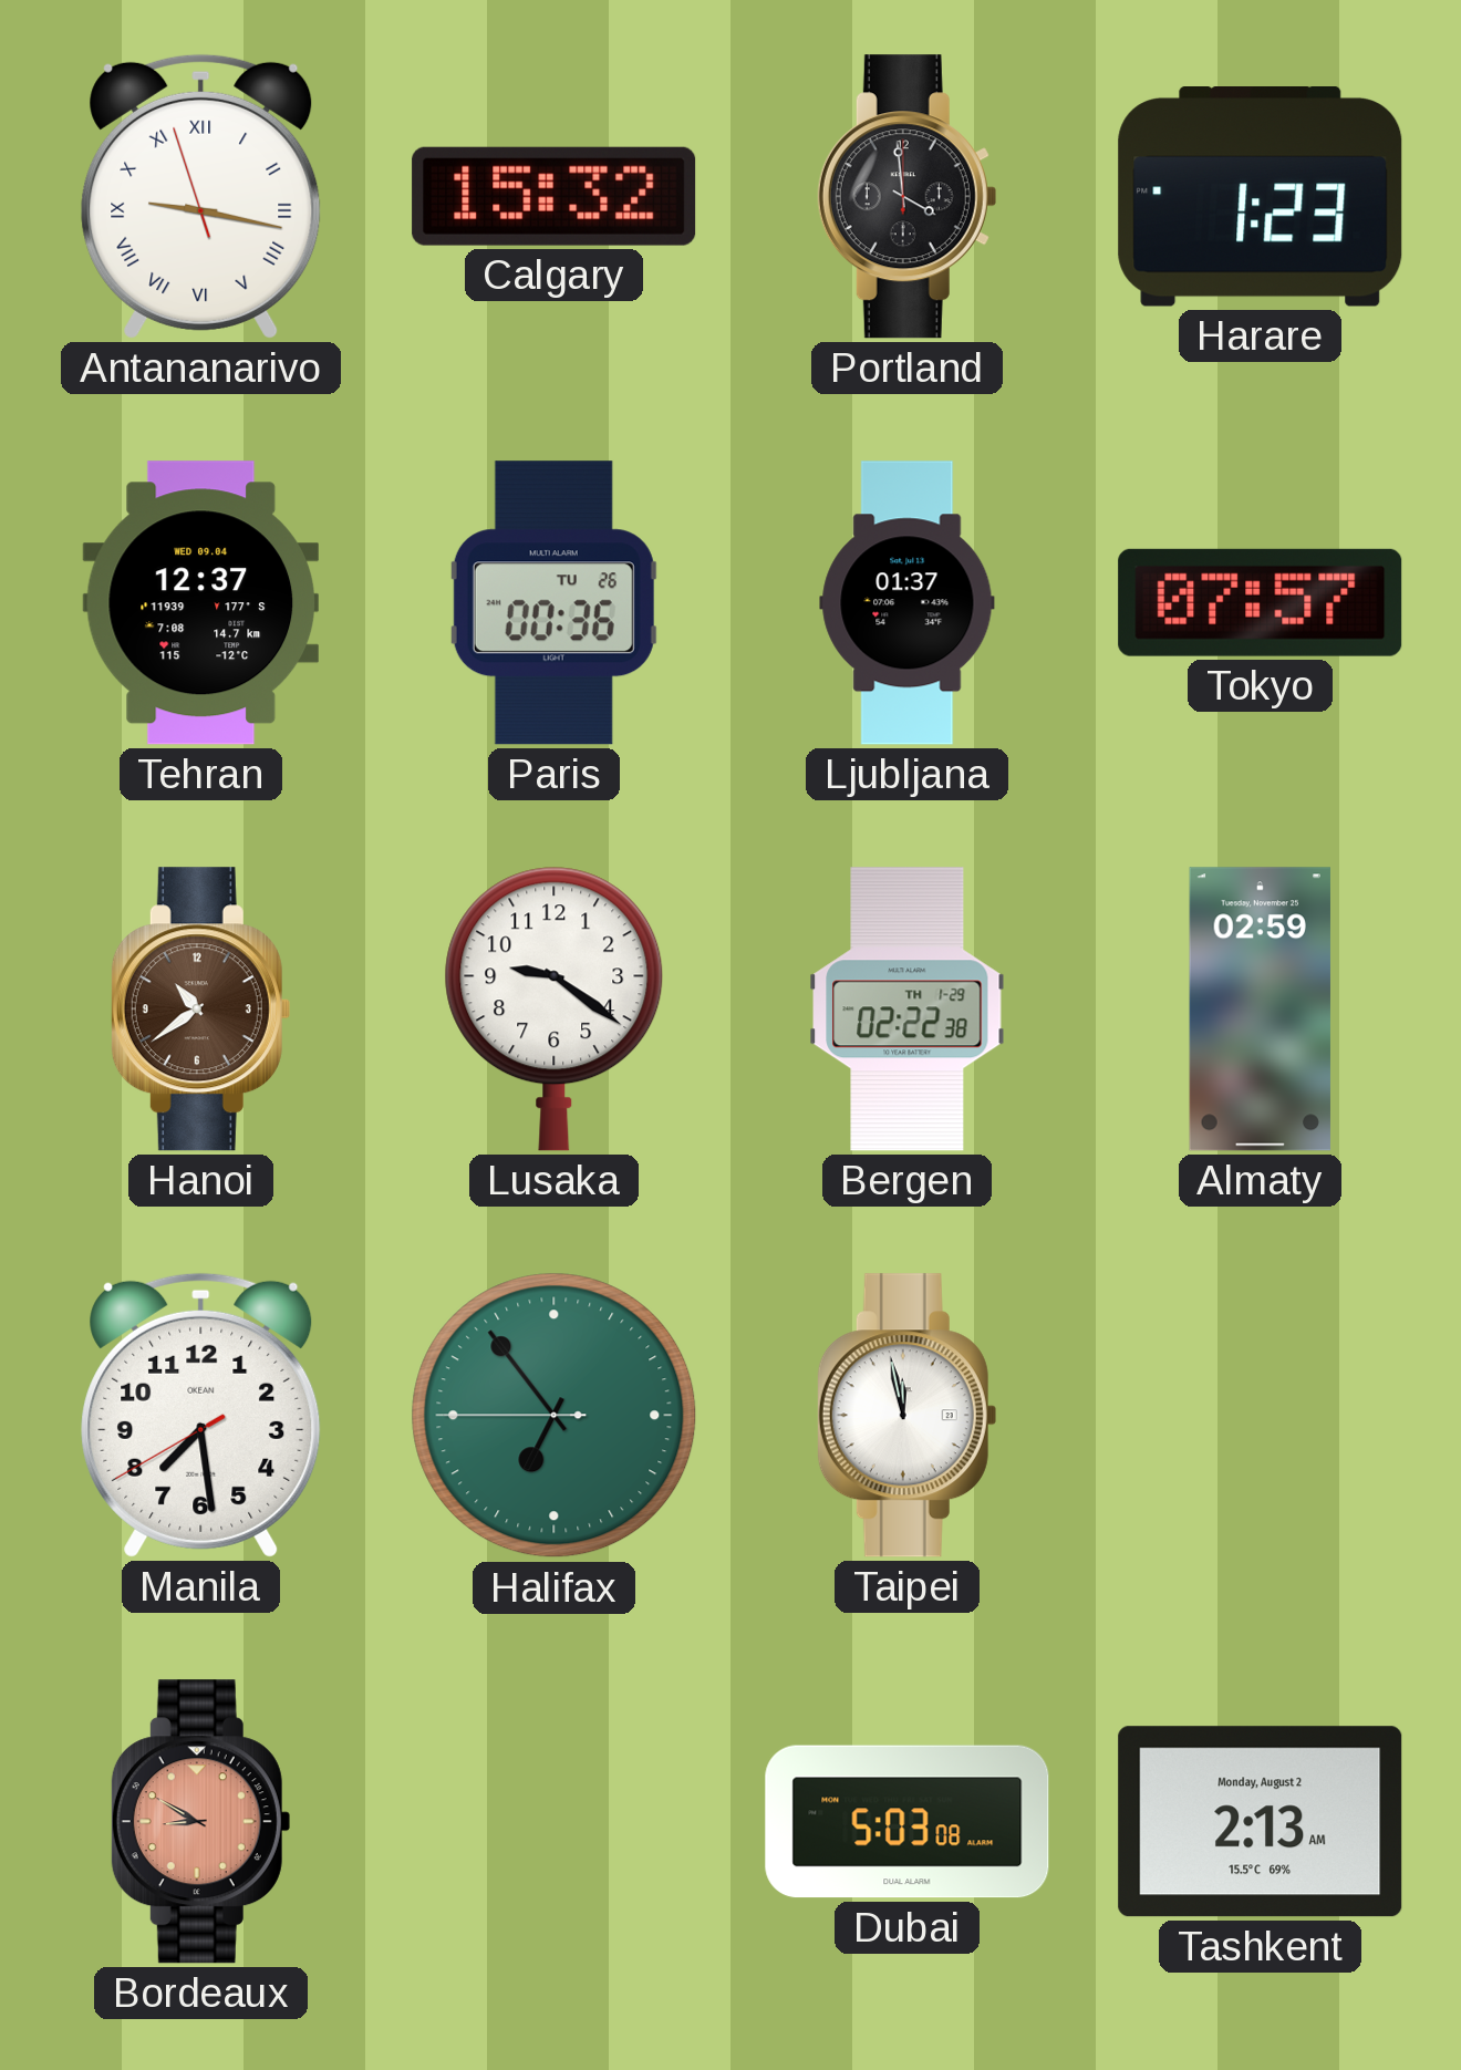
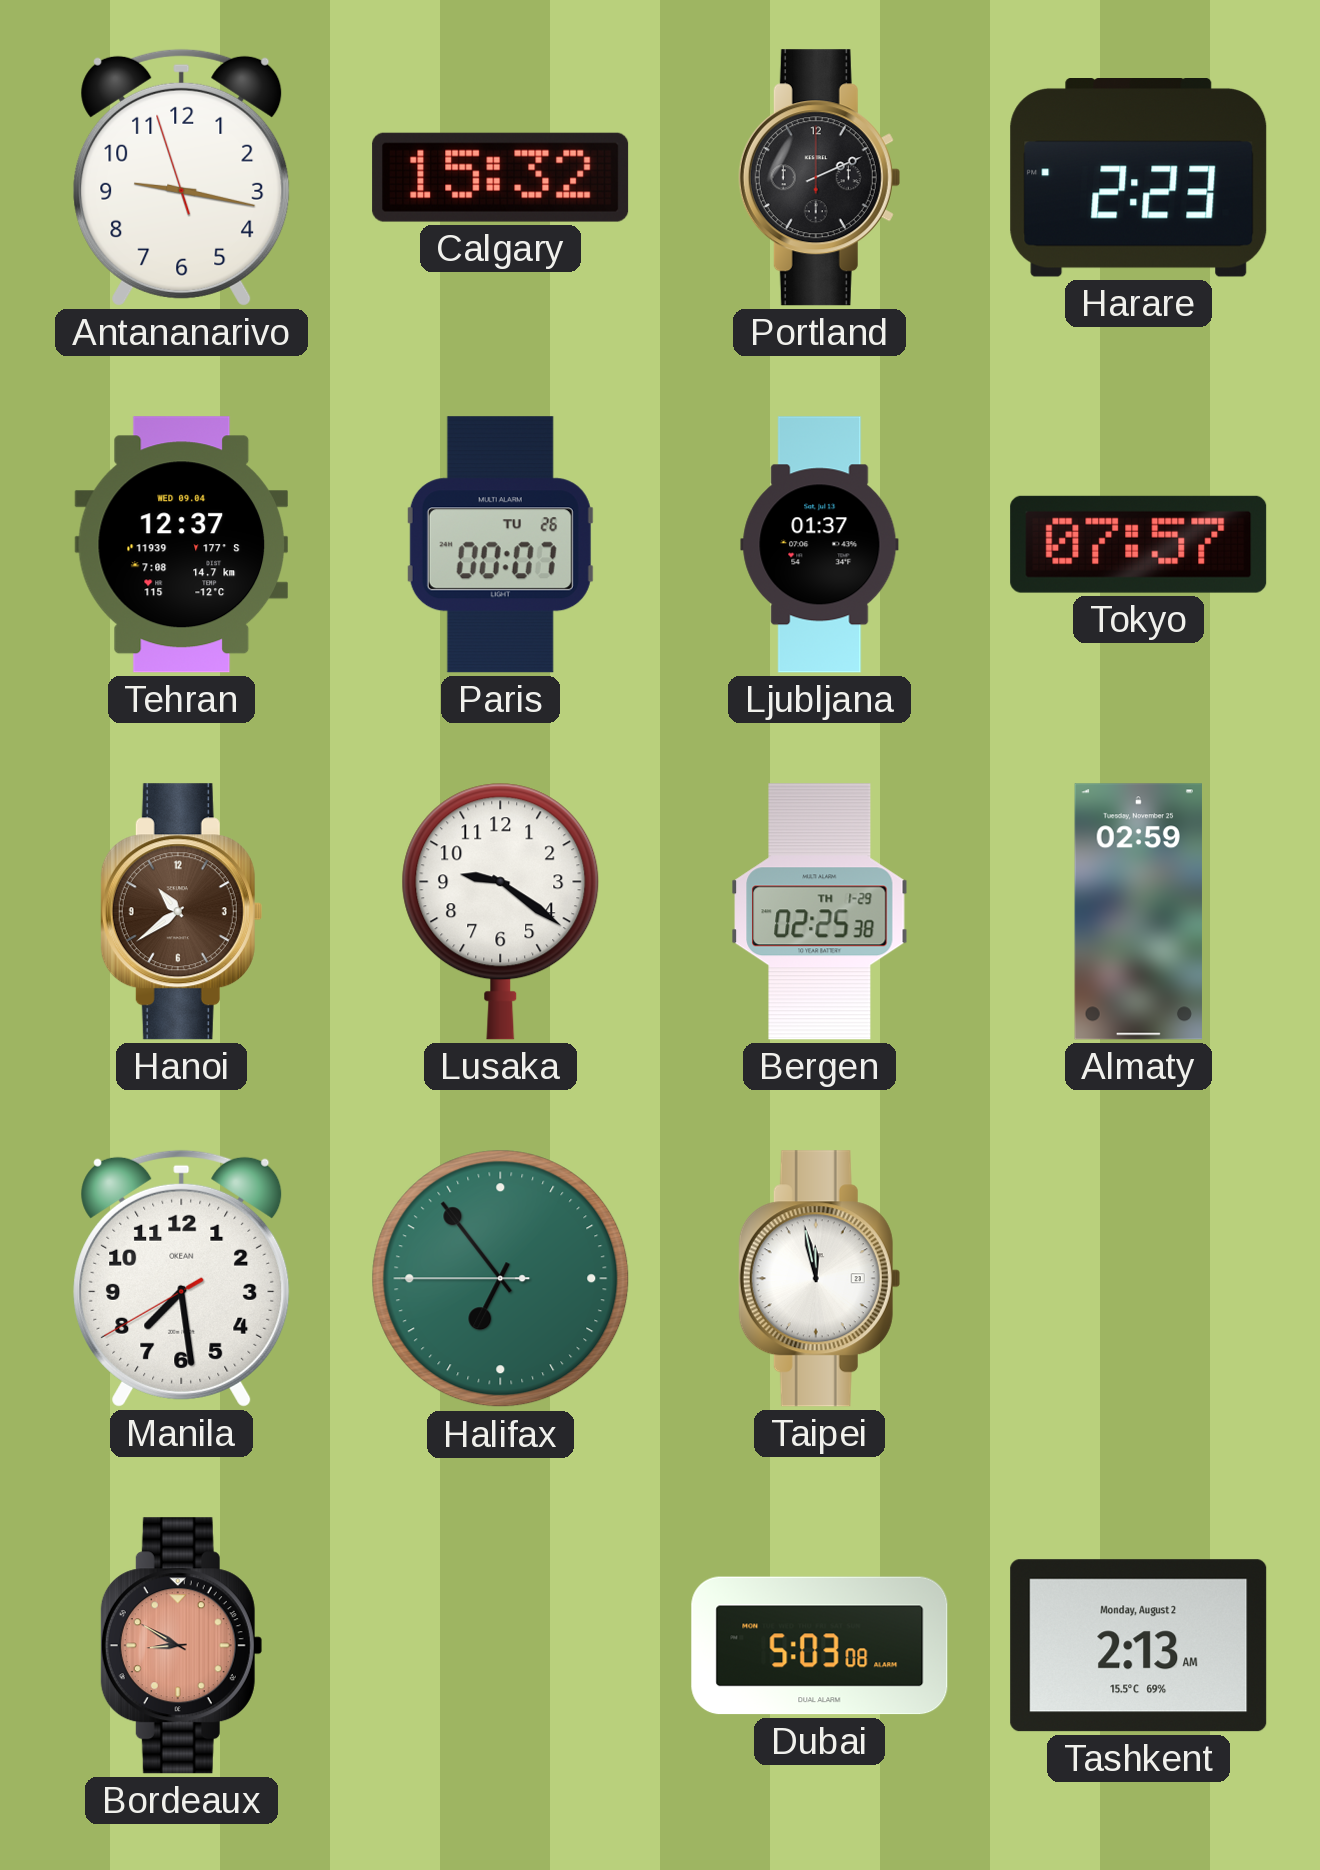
Antananarivo numerals: Roman -> Arabic
Portland: 3:59 -> 2:11
Harare: 1:23 -> 2:23
Paris: 00:36 -> 00:07
Bergen: 02:22 -> 02:25
